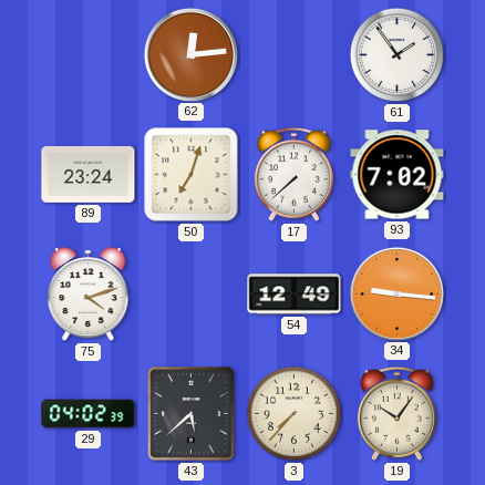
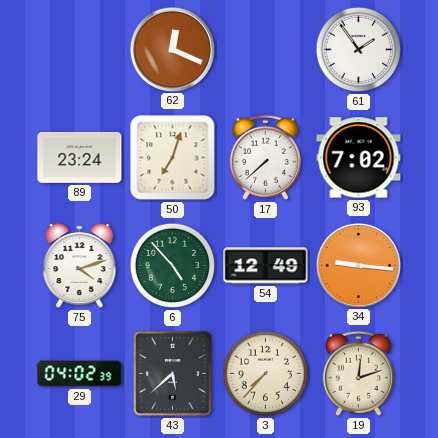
62: 12:14 -> 12:19
6: none -> 4:53
19: 10:06 -> 12:12
